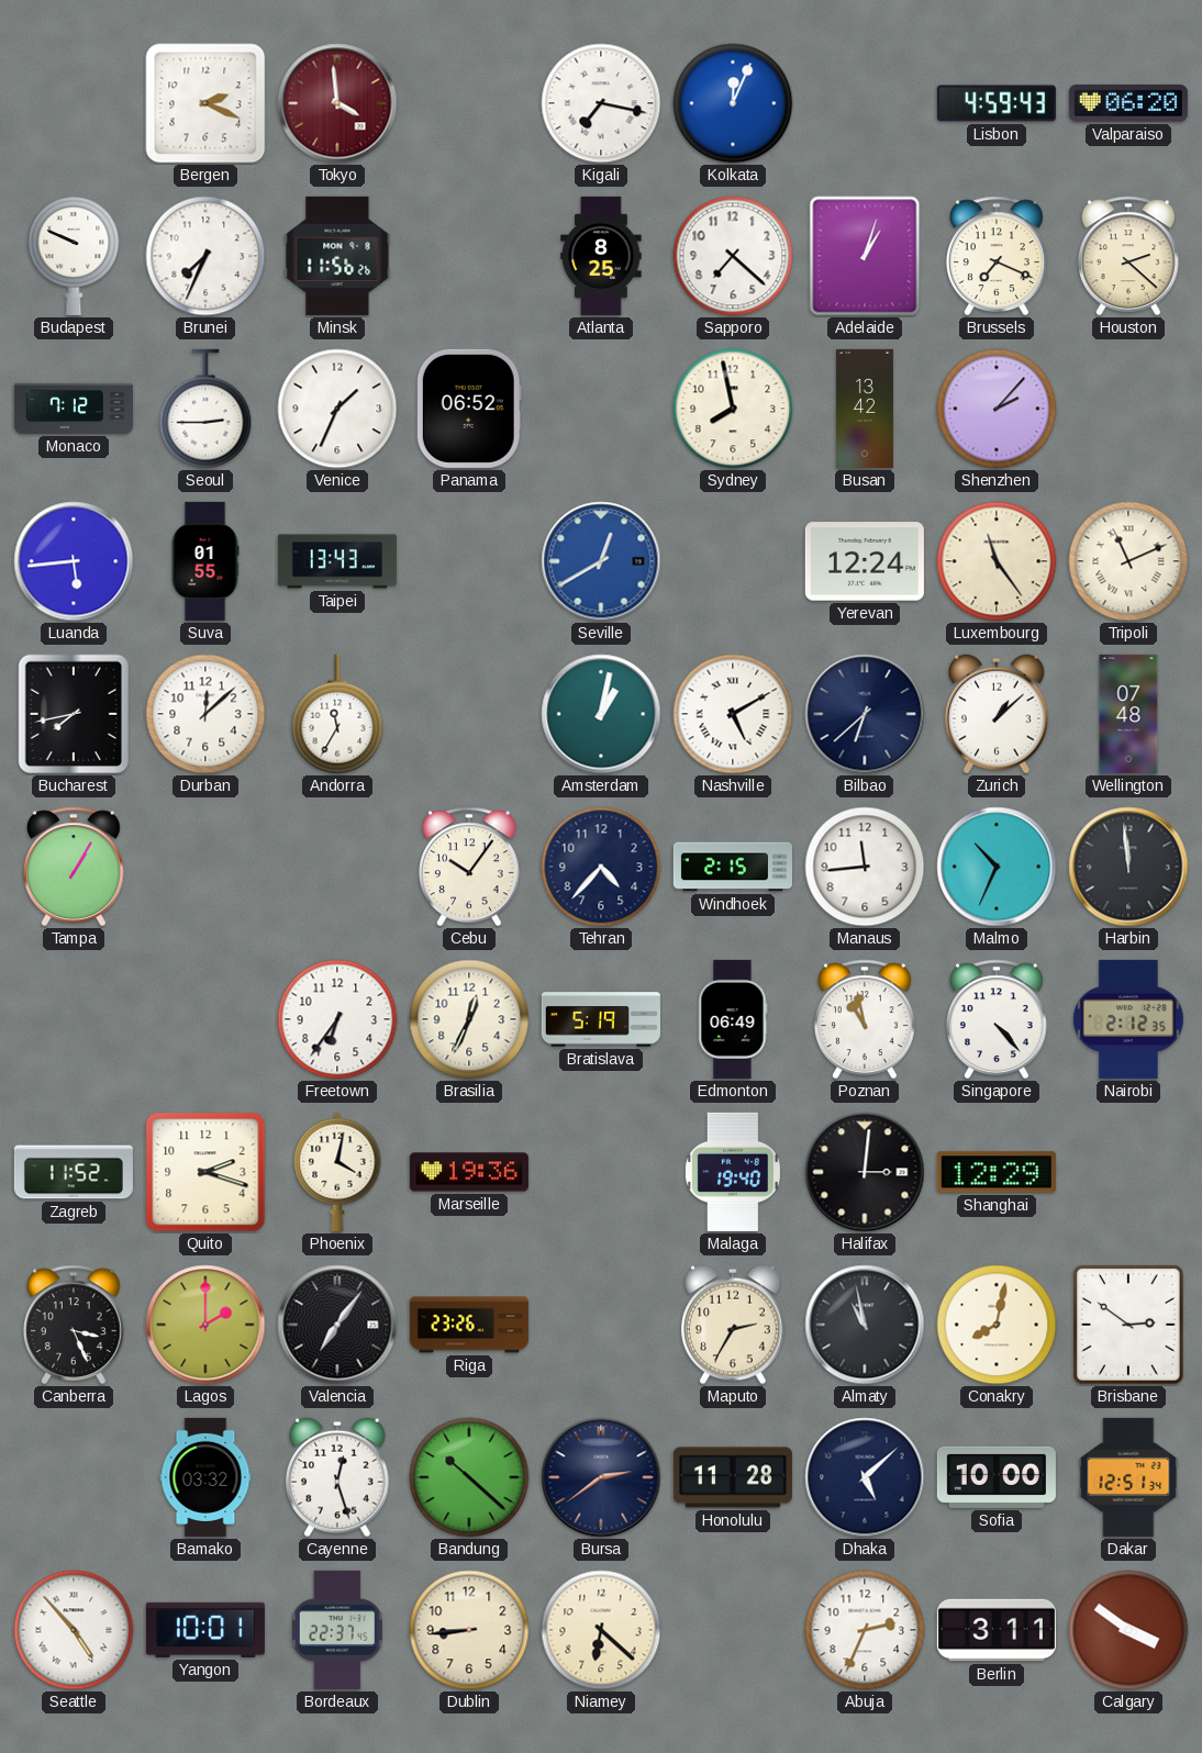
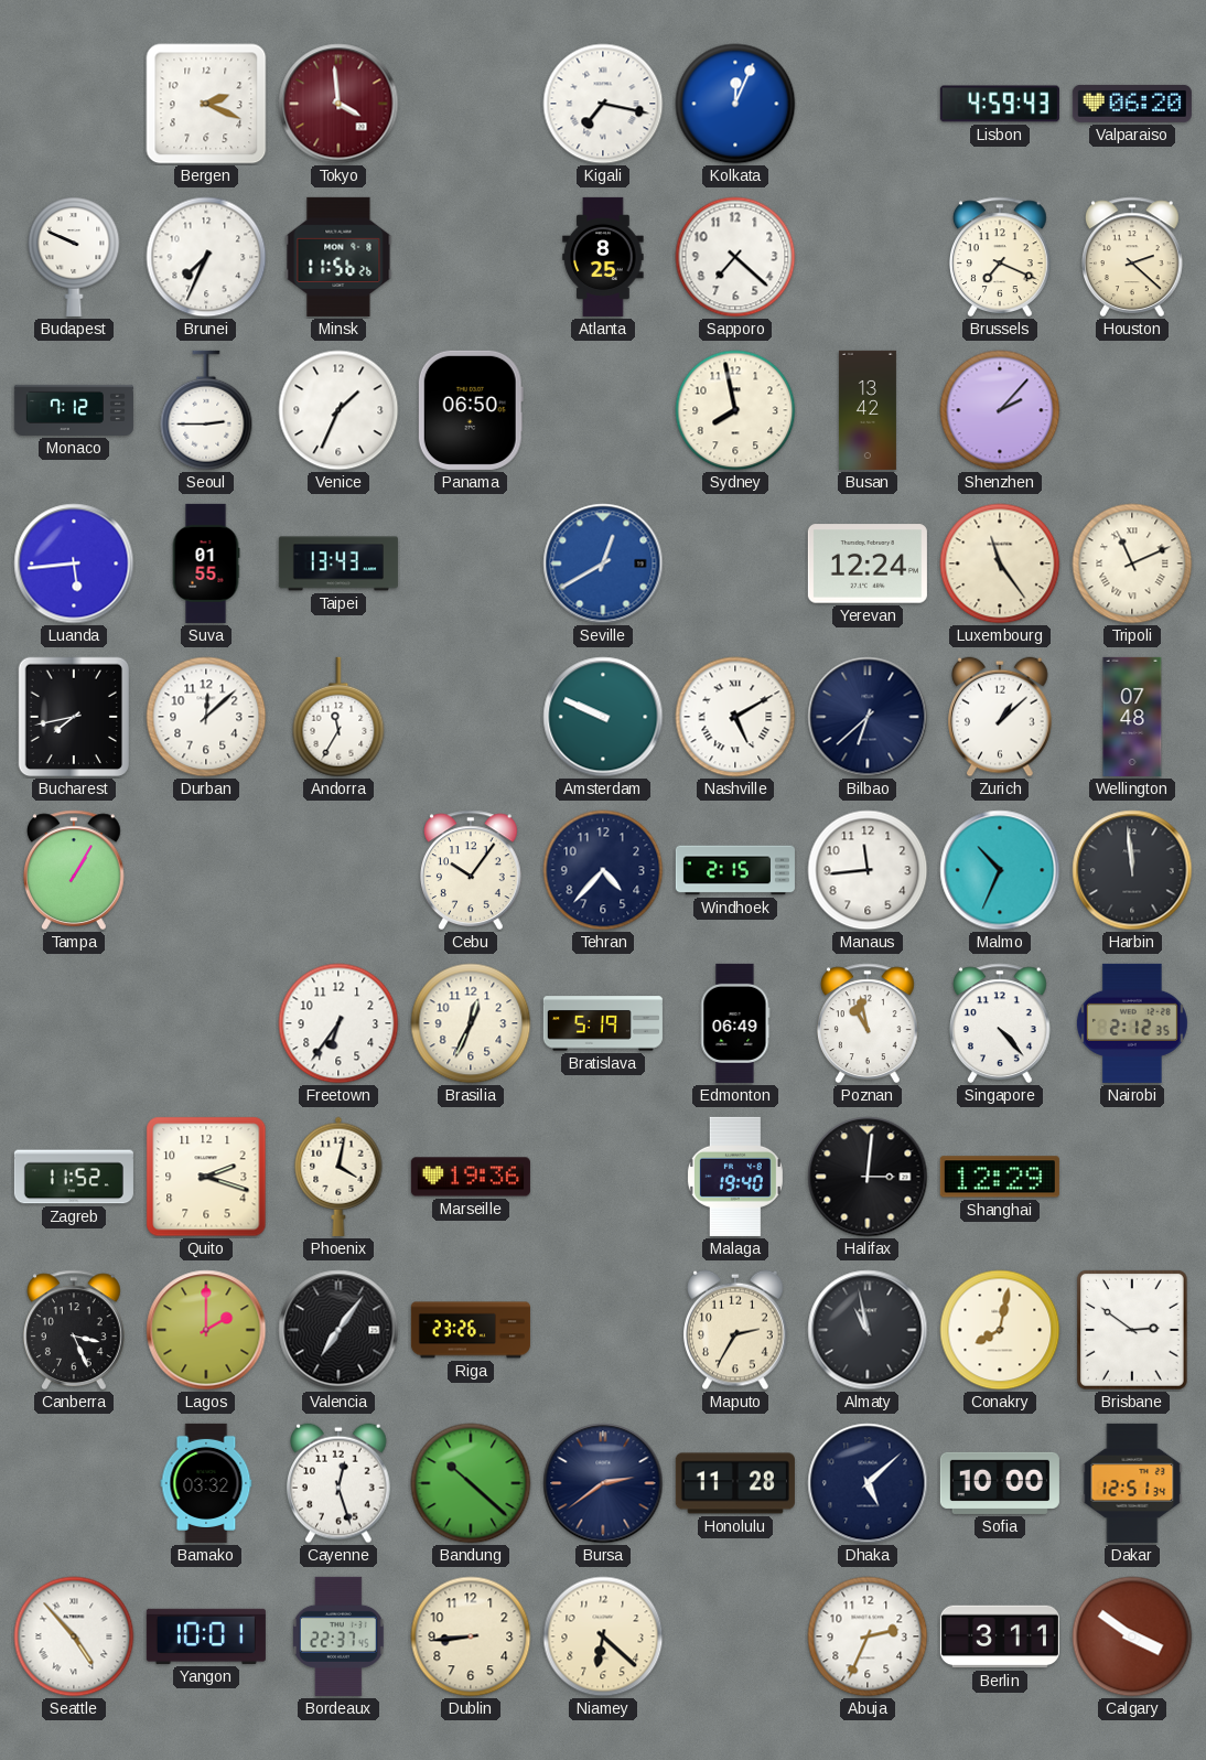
Adelaide: 1:03 -> none
Panama: 06:52 -> 06:50
Amsterdam: 1:02 -> 9:49
